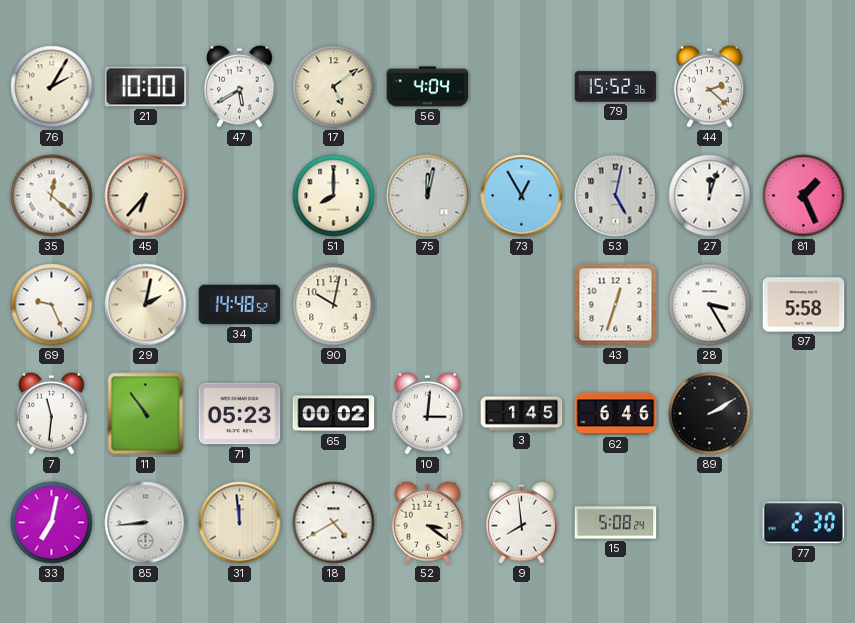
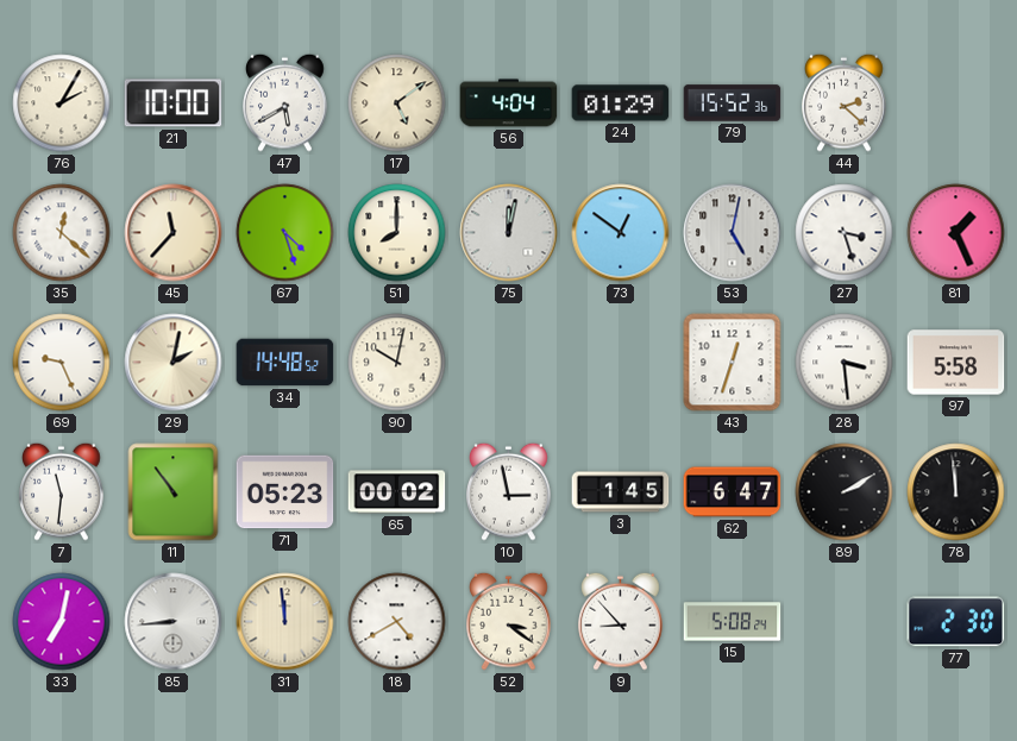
24: none -> 01:29
45: 6:37 -> 11:37
67: none -> 4:27
73: 12:55 -> 12:51
27: 12:03 -> 3:27
28: 3:25 -> 3:29
10: 3:01 -> 2:58
62: 6:46 -> 6:47
78: none -> 11:59
9: 7:59 -> 8:53
